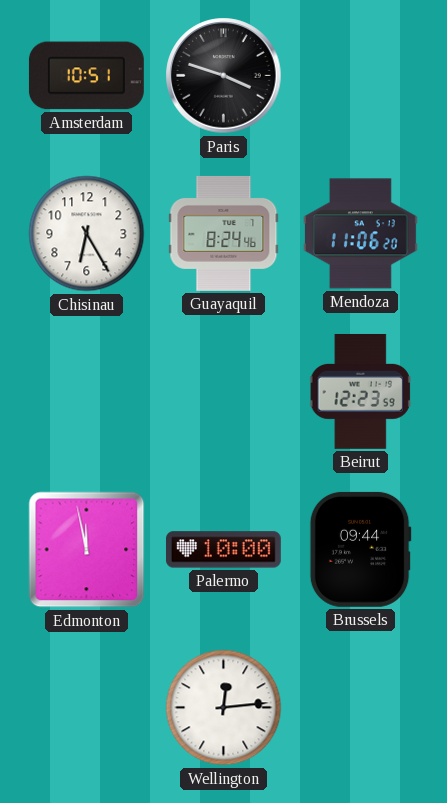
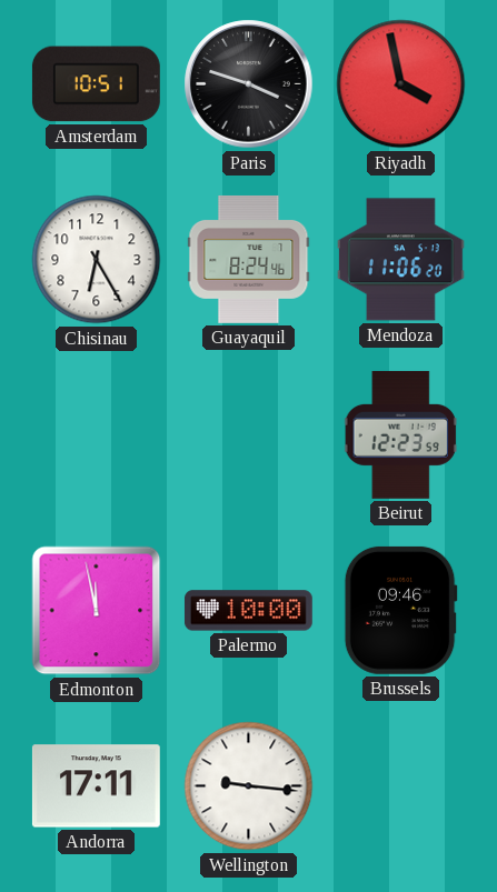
Riyadh: none -> 3:58
Brussels: 09:44 -> 09:46
Andorra: none -> 17:11
Wellington: 12:14 -> 9:16
